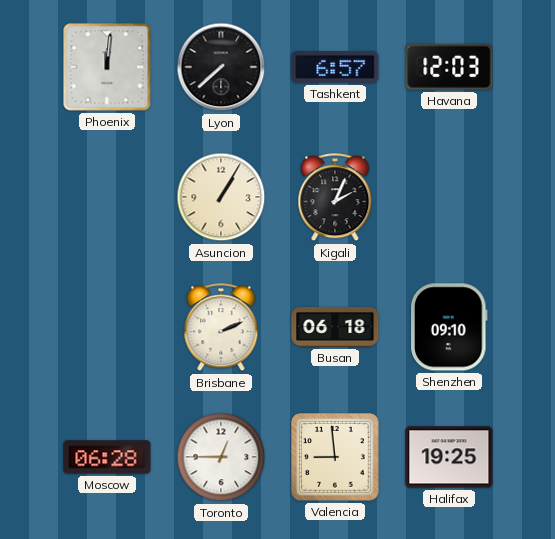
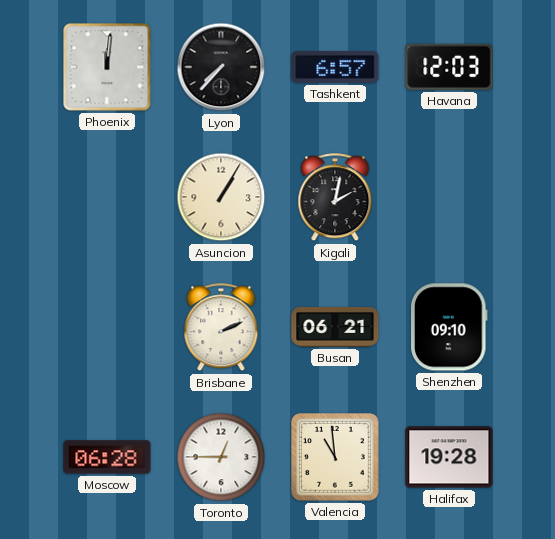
Lyon: 7:38 -> 7:37
Kigali: 2:04 -> 2:02
Busan: 06:18 -> 06:21
Valencia: 8:59 -> 10:59
Halifax: 19:25 -> 19:28
